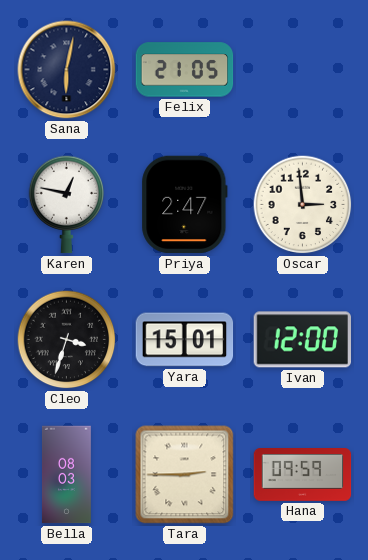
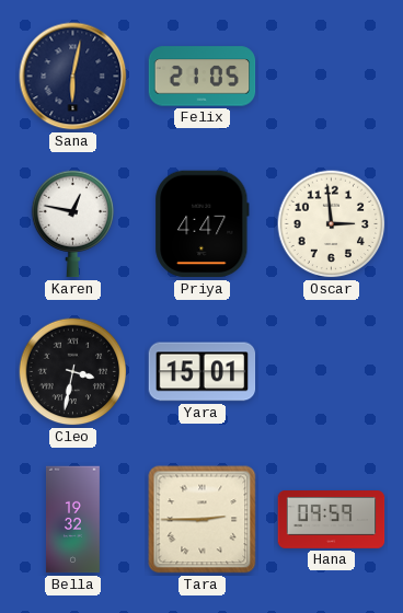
Priya: 2:47 -> 4:47
Cleo: 3:33 -> 3:32
Ivan: 12:00 -> none
Bella: 08:03 -> 19:32
